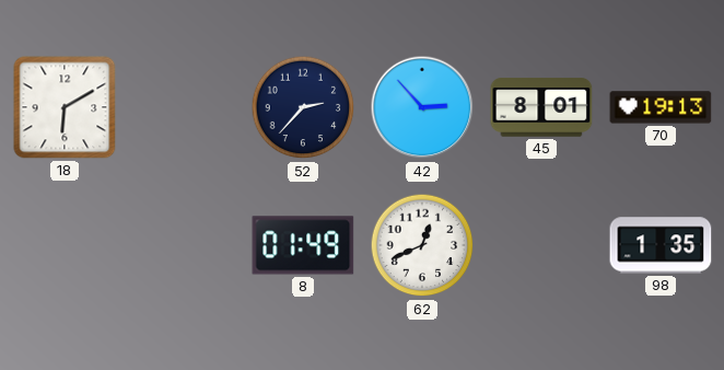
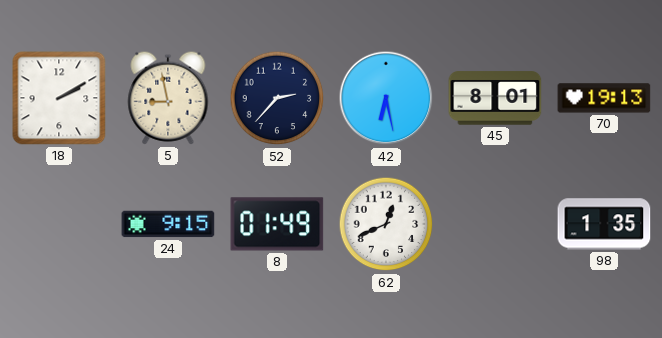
18: 6:10 -> 2:10
5: none -> 8:58
42: 2:53 -> 6:28
24: none -> 9:15
